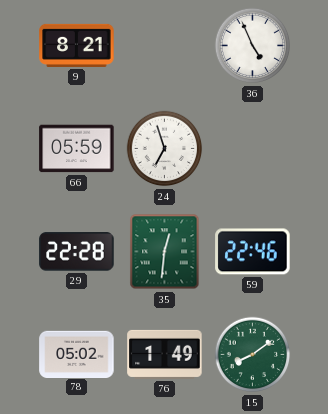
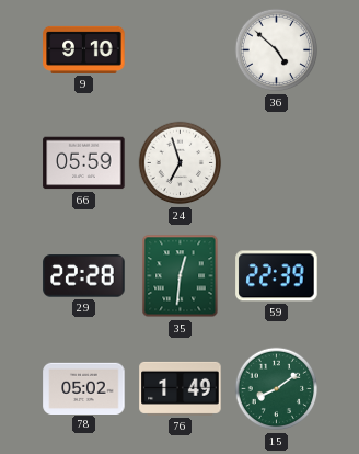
9: 8:21 -> 9:10
36: 4:56 -> 4:52
59: 22:46 -> 22:39
